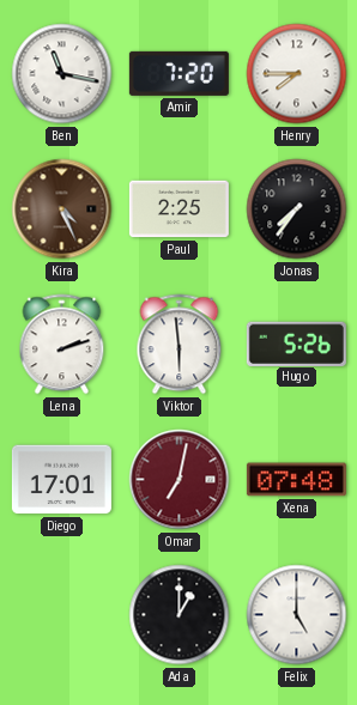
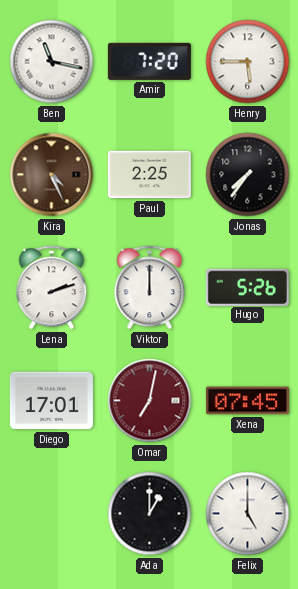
Henry: 7:45 -> 5:45
Viktor: 5:59 -> 12:00
Xena: 07:48 -> 07:45
